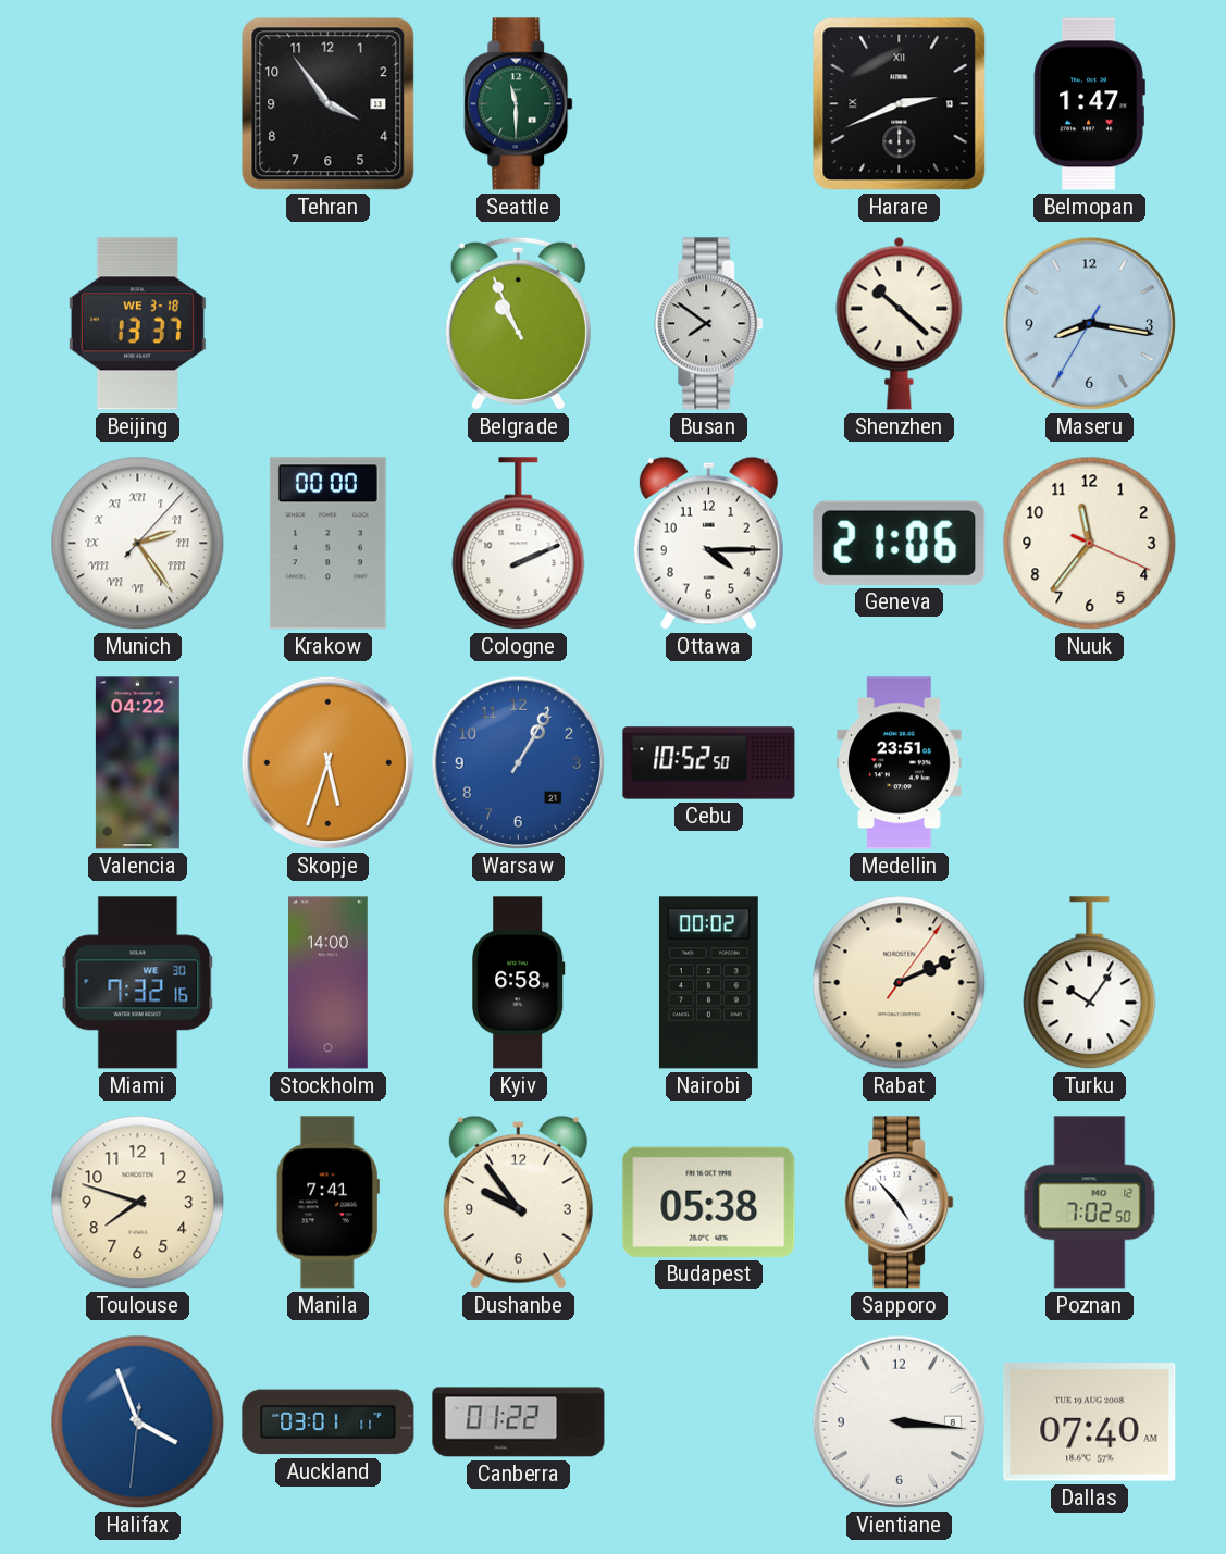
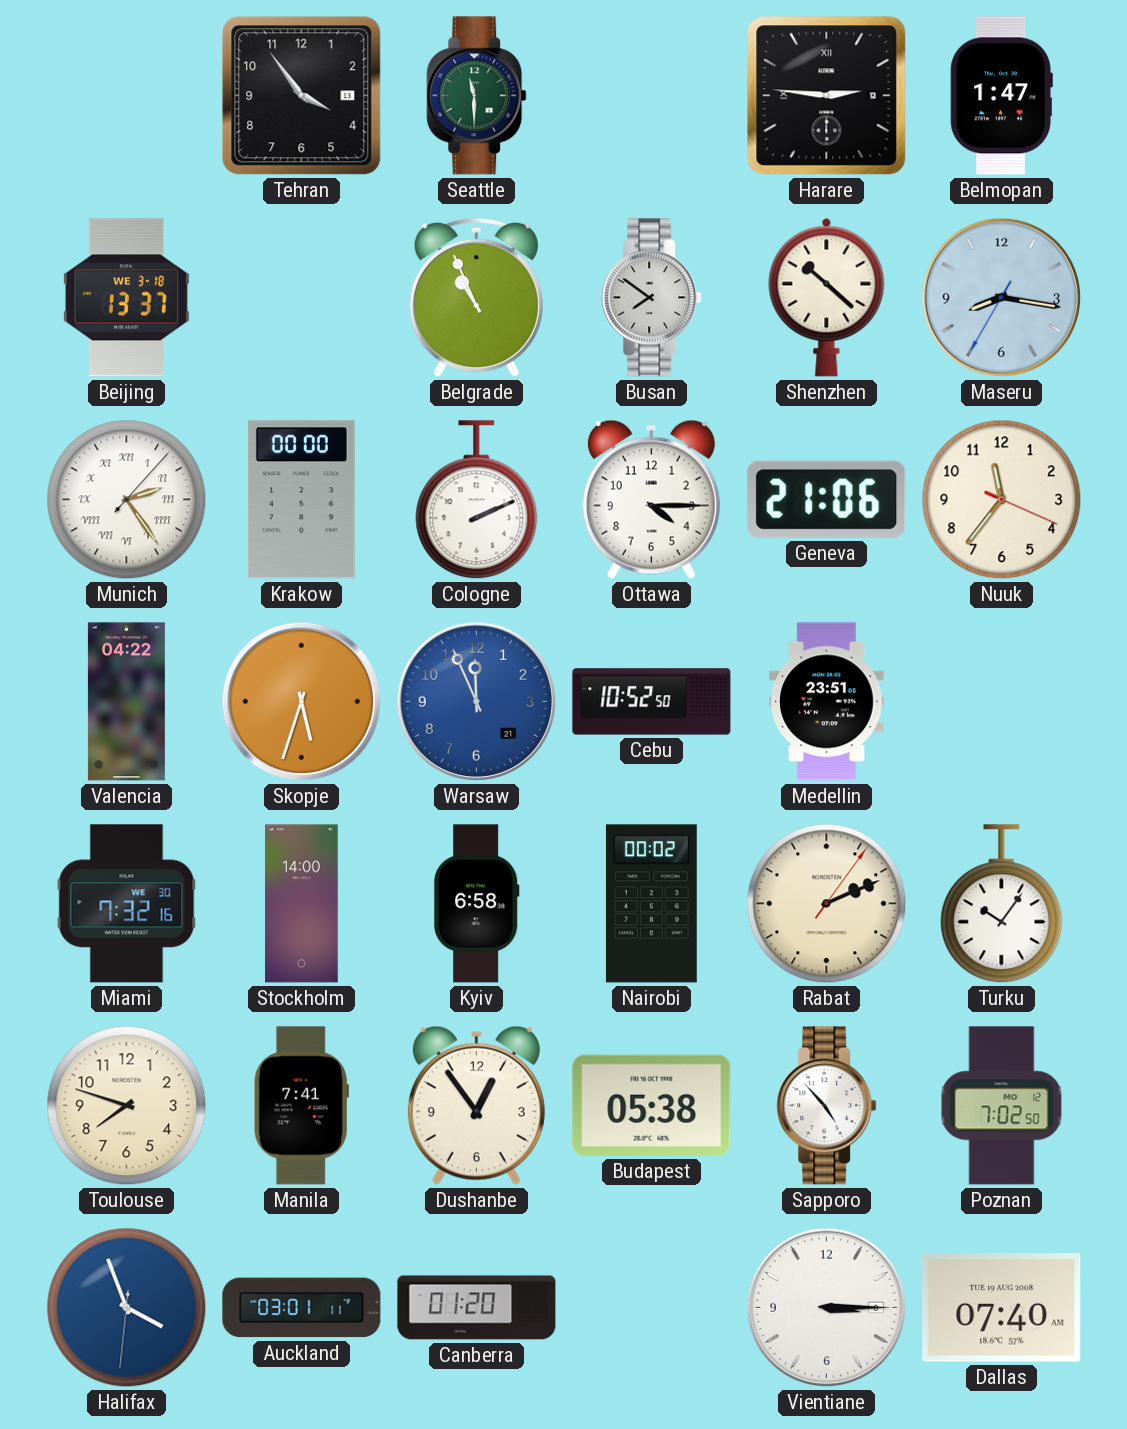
Harare: 2:41 -> 2:46
Warsaw: 1:05 -> 11:56
Dushanbe: 9:54 -> 12:54
Canberra: 01:22 -> 01:20
Vientiane: 3:16 -> 3:15
